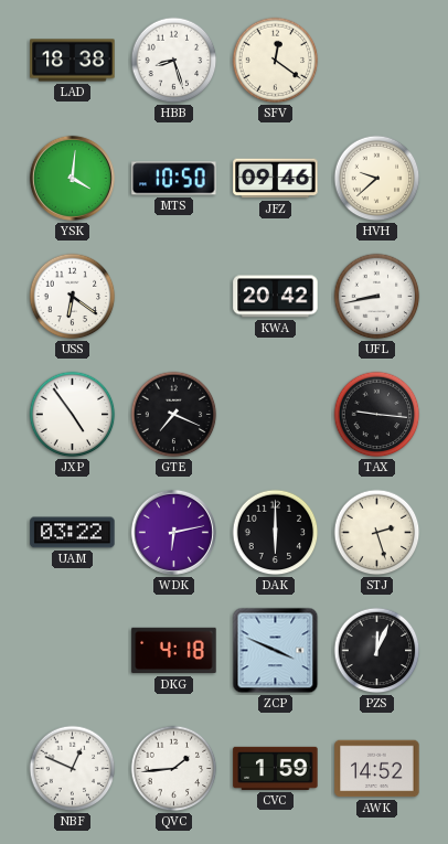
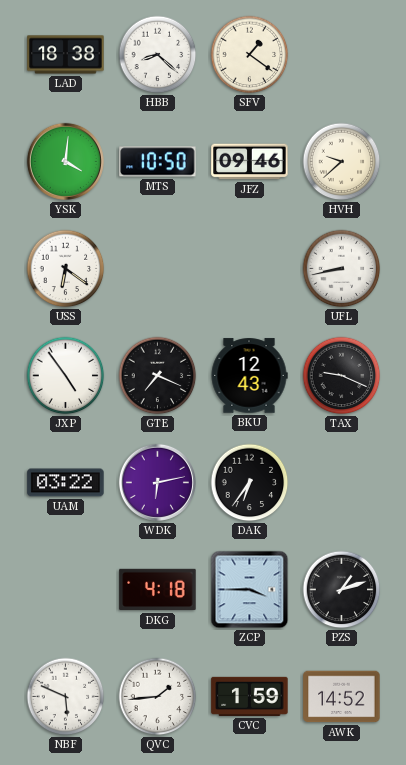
HBB: 8:27 -> 8:22
SFV: 12:21 -> 1:21
KWA: 20:42 -> none
BKU: none -> 12:43
TAX: 9:16 -> 9:19
DAK: 6:00 -> 6:36
STJ: 2:27 -> none
ZCP: 3:49 -> 3:45
PZS: 12:04 -> 1:12
NBF: 12:49 -> 5:49
